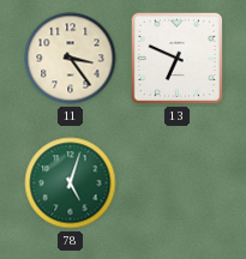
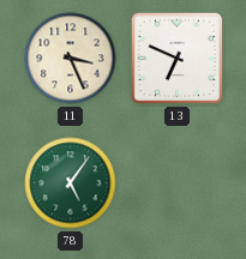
11: 3:24 -> 3:26
78: 5:03 -> 5:06
